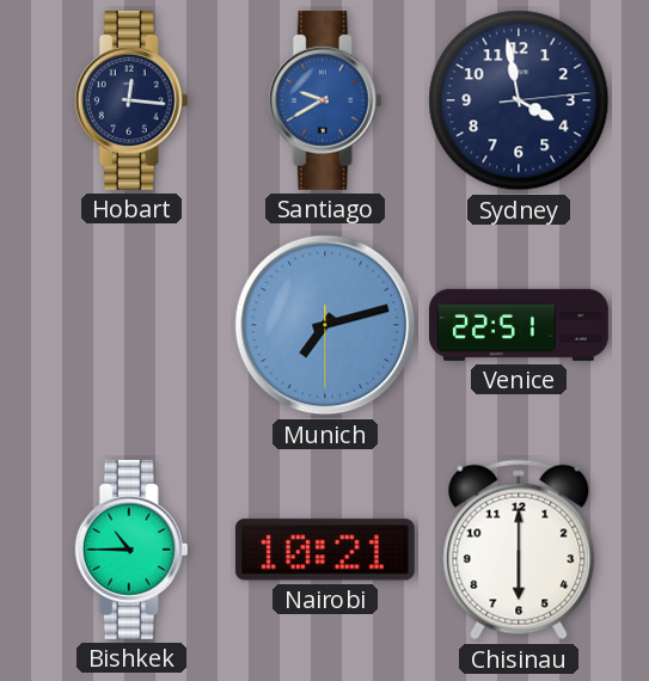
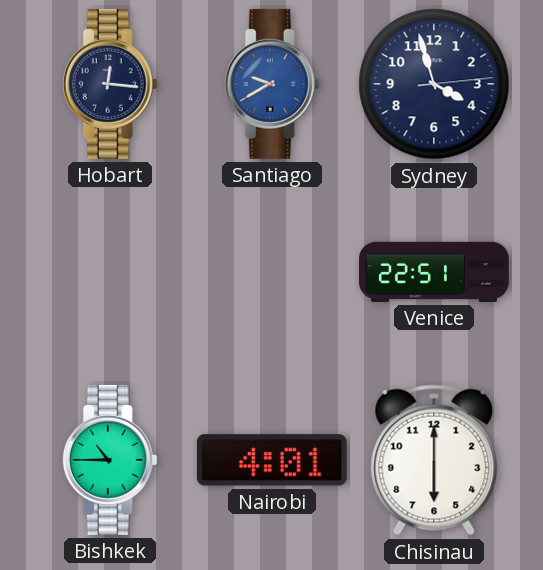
Sydney: 3:58 -> 3:57
Munich: 7:12 -> none
Nairobi: 10:21 -> 4:01
